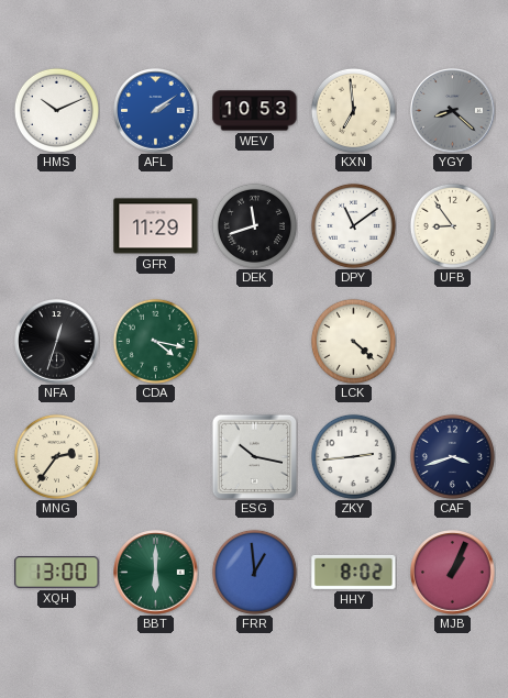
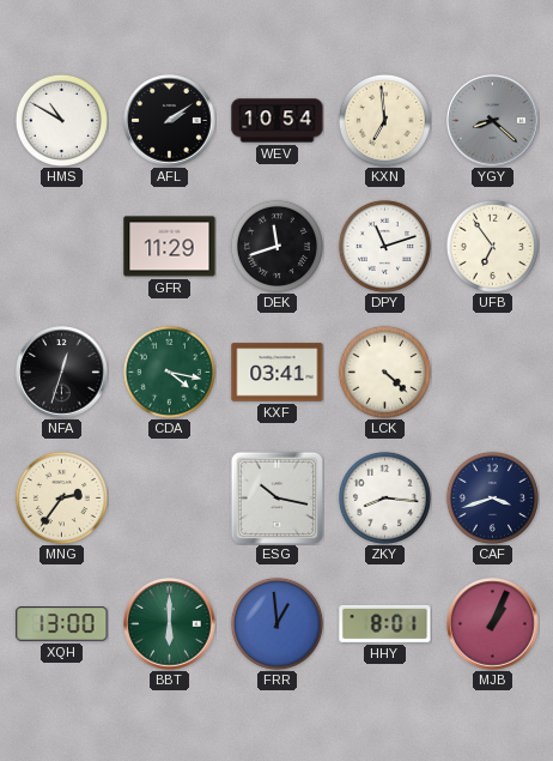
HMS: 10:11 -> 10:50
AFL dial: blue -> black
WEV: 10:53 -> 10:54
DPY: 11:09 -> 11:12
UFB: 8:54 -> 6:54
KXF: none -> 03:41
ZKY: 2:44 -> 8:16
HHY: 8:02 -> 8:01
